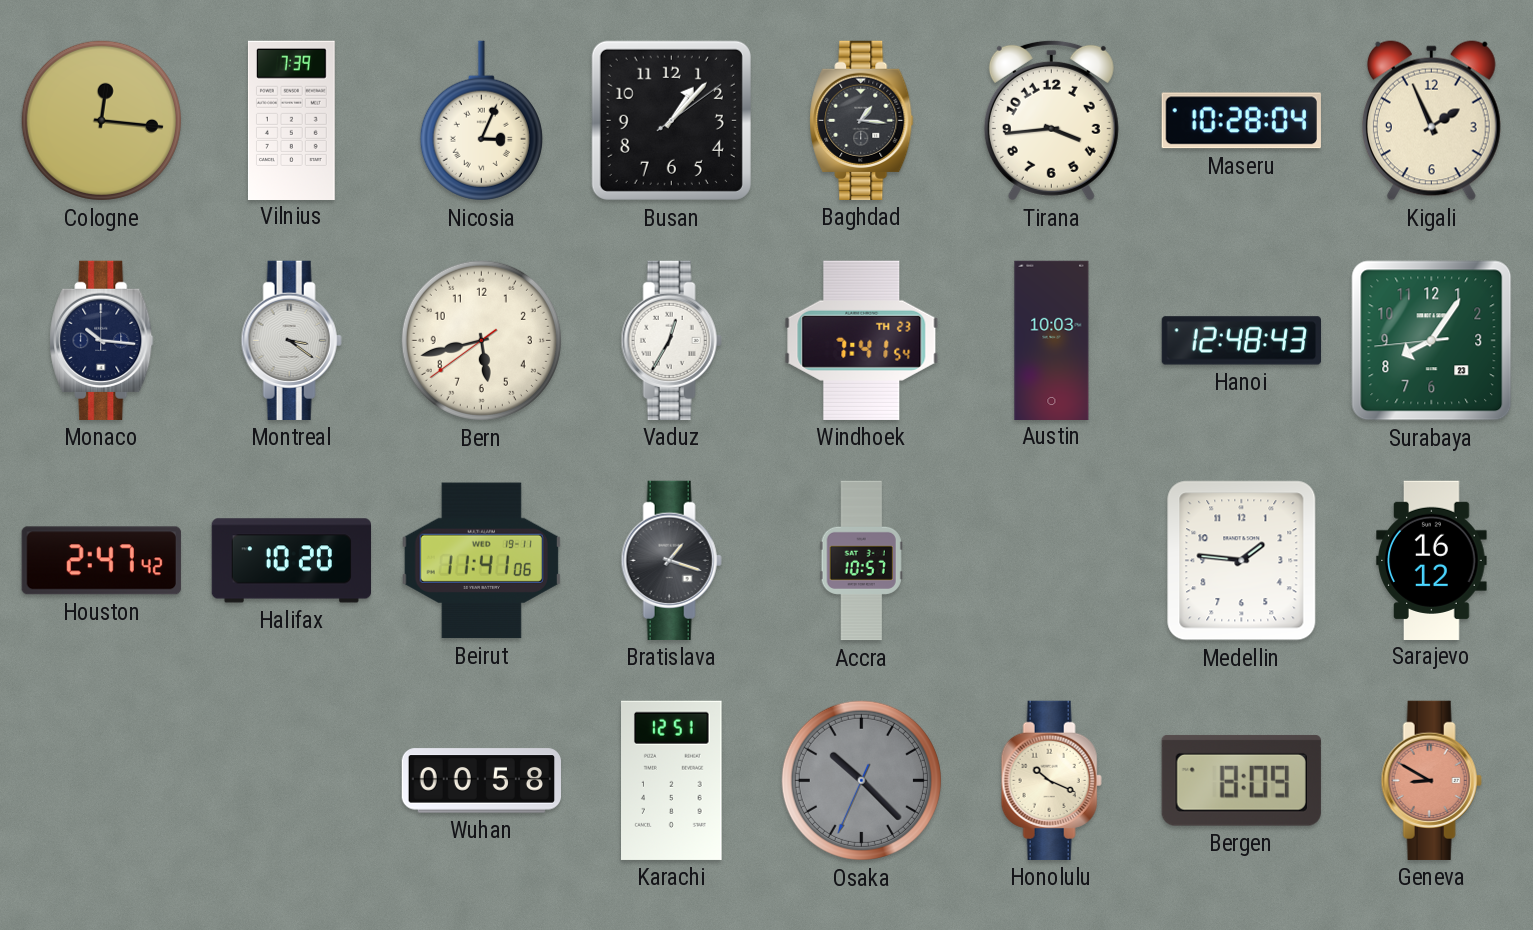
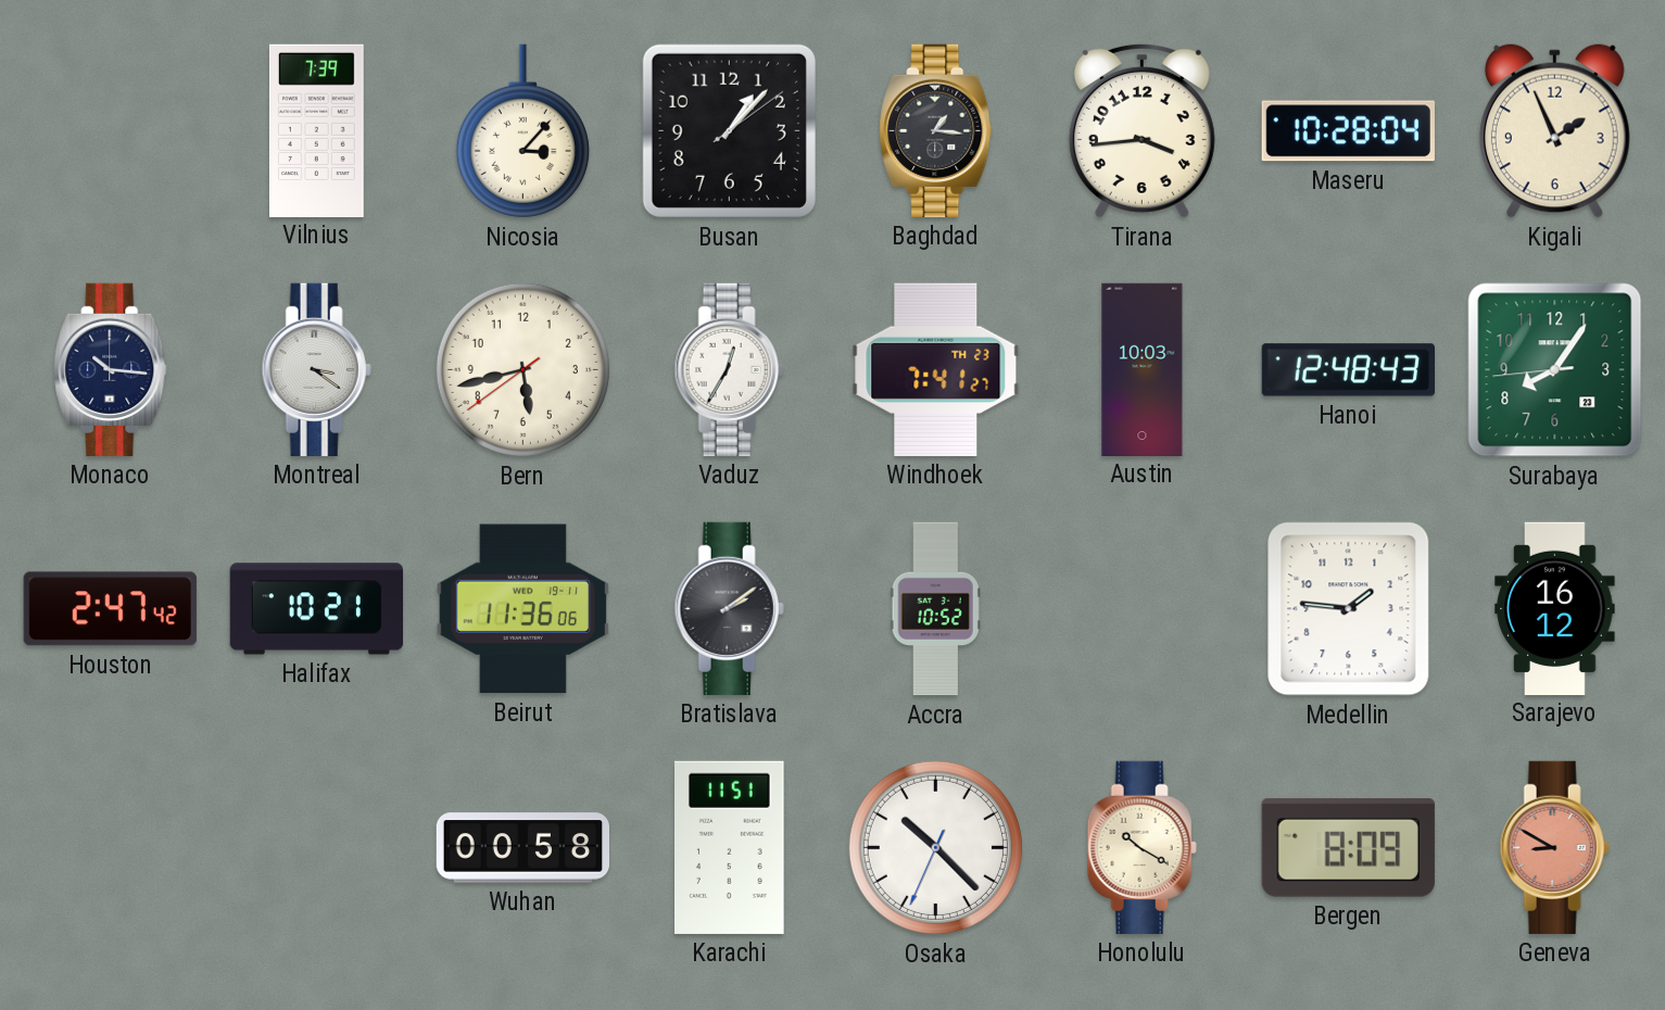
Cologne: 12:16 -> none
Nicosia: 3:04 -> 3:07
Windhoek: 7:41:54 -> 7:41:27
Halifax: 10:20 -> 10:21
Beirut: 11:41 -> 11:36
Bratislava: 1:18 -> 2:09
Accra: 10:57 -> 10:52
Karachi: 12:51 -> 11:51
Osaka dial: grey -> white
Honolulu: 10:19 -> 10:20
